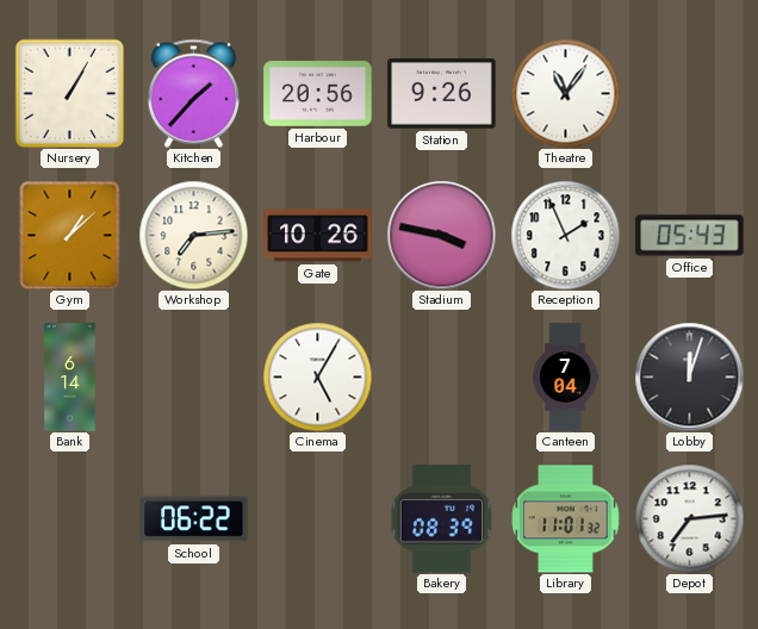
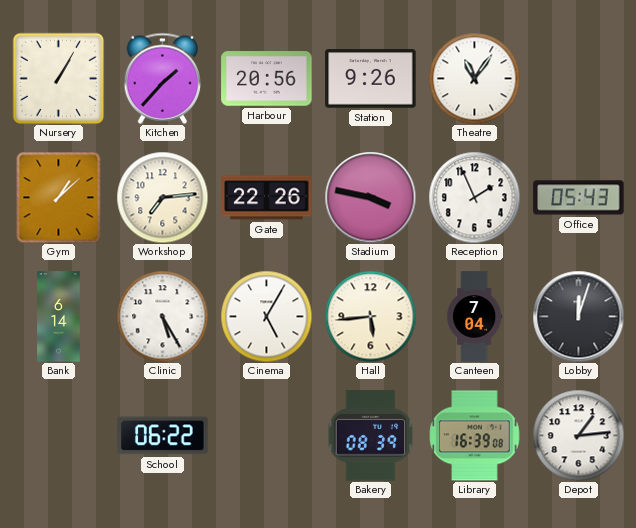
Gate: 10:26 -> 22:26
Clinic: none -> 5:25
Hall: none -> 5:44
Library: 11:01 -> 16:39
Depot: 7:14 -> 1:14
